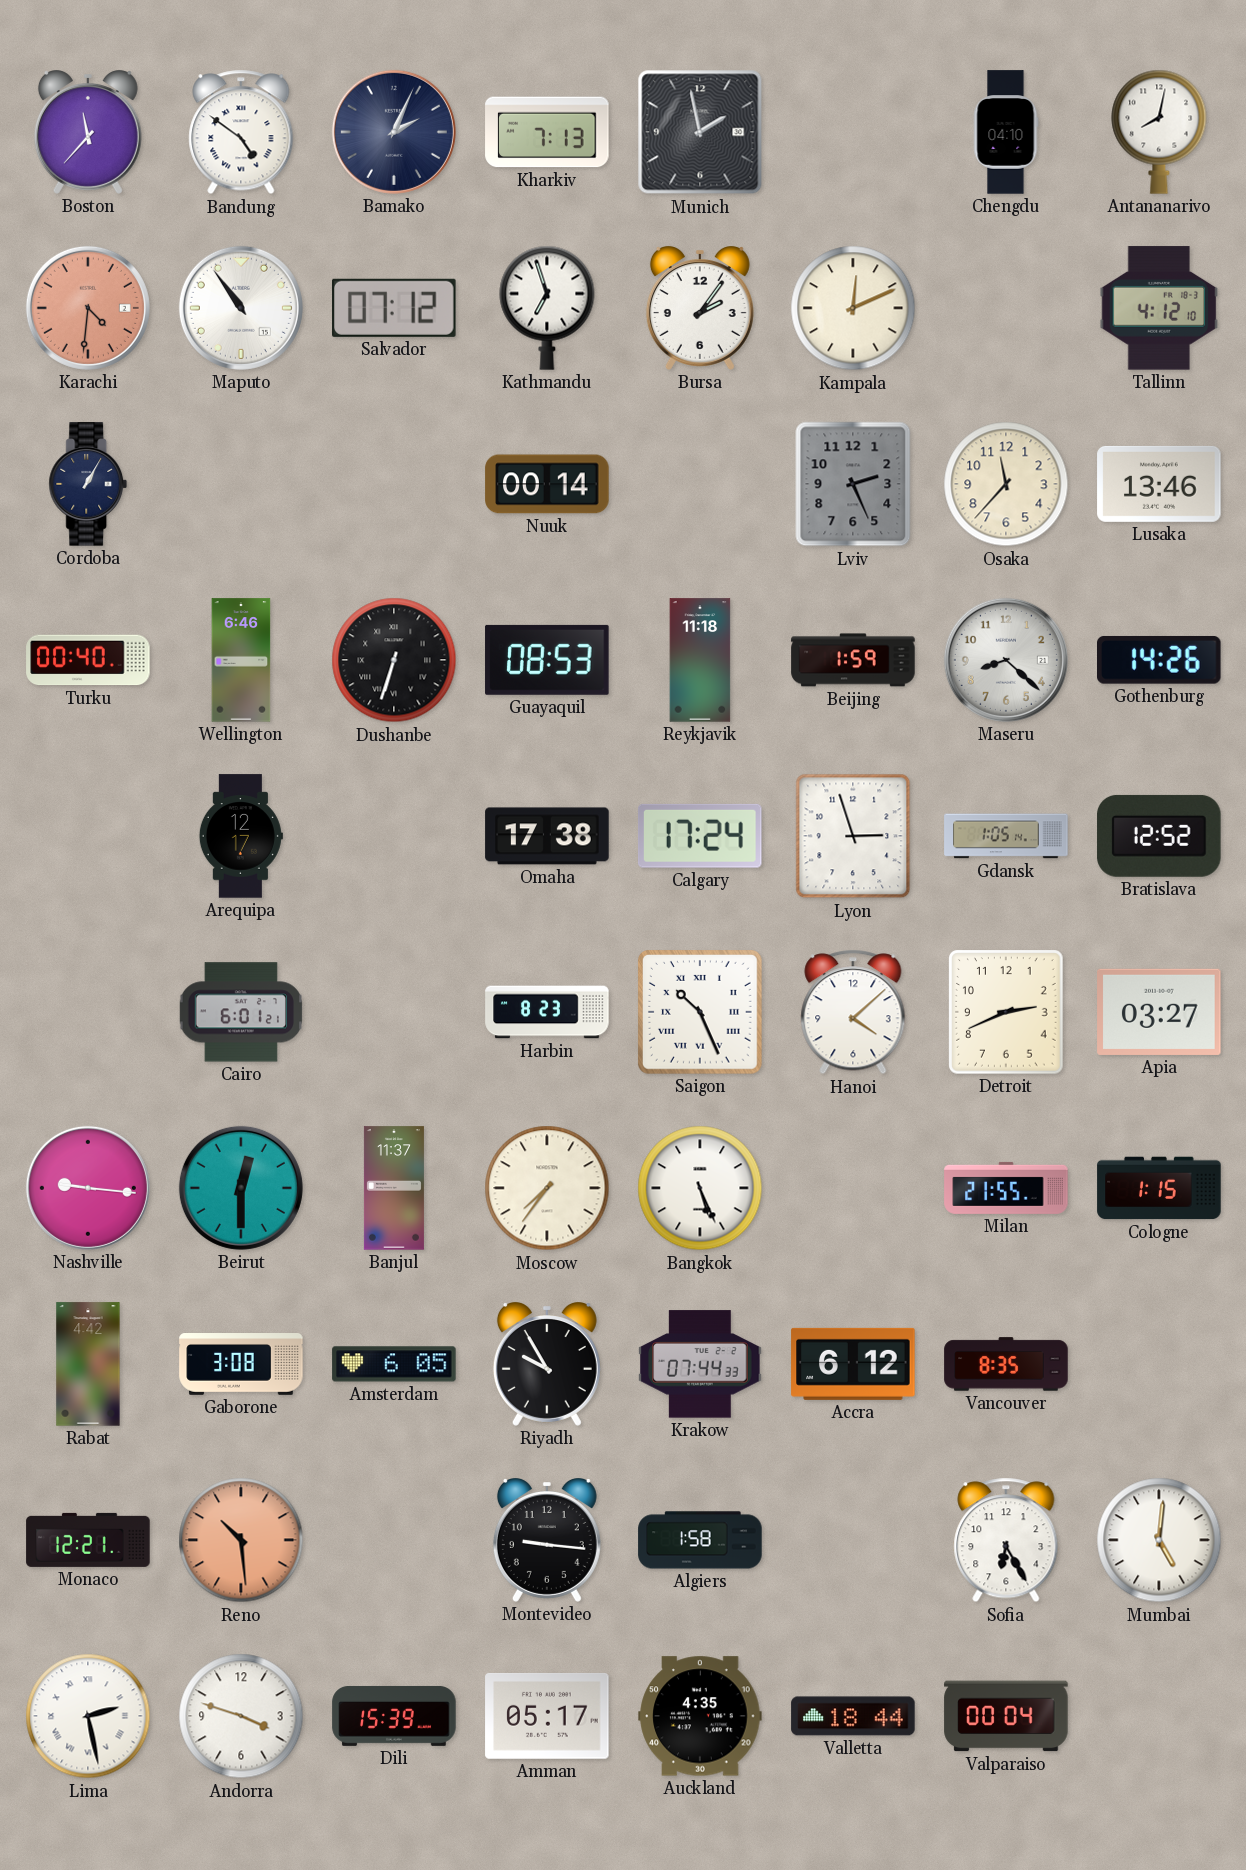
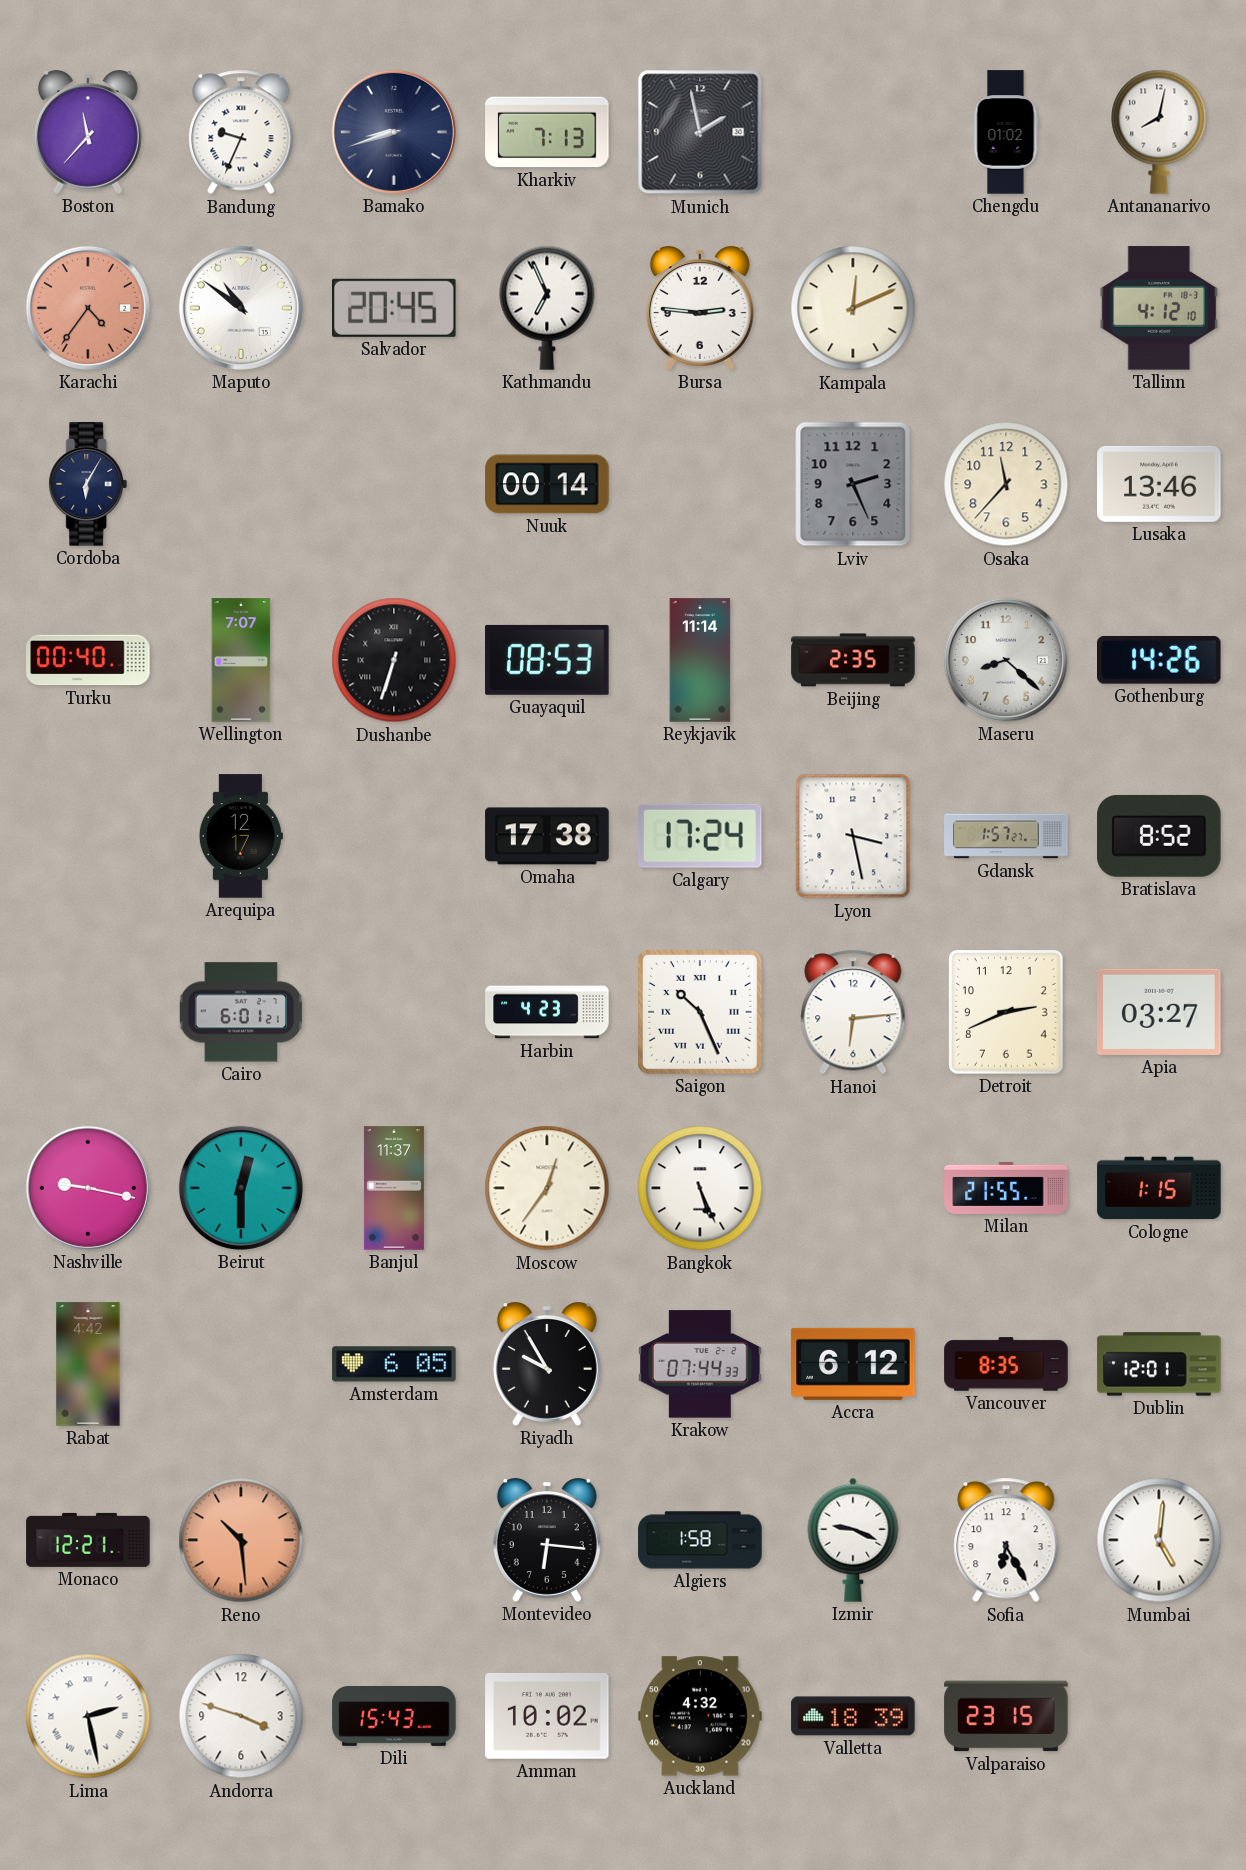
Bandung: 4:51 -> 9:34
Bamako: 2:04 -> 8:42
Chengdu: 04:10 -> 01:02
Karachi: 4:31 -> 4:36
Maputo: 10:54 -> 10:51
Salvador: 07:12 -> 20:45
Kathmandu: 6:57 -> 6:56
Bursa: 2:06 -> 2:46
Cordoba: 1:05 -> 6:05
Wellington: 6:46 -> 7:07
Reykjavik: 11:18 -> 11:14
Beijing: 1:59 -> 2:35
Lyon: 2:57 -> 3:28
Gdansk: 1:05 -> 1:57
Bratislava: 12:52 -> 8:52
Harbin: 8:23 -> 4:23
Hanoi: 4:08 -> 6:14
Nashville: 9:16 -> 9:17
Moscow: 7:36 -> 12:36
Gaborone: 3:08 -> none
Dublin: none -> 12:01
Montevideo: 9:16 -> 6:16
Izmir: none -> 9:19
Dili: 15:39 -> 15:43
Amman: 05:17 -> 10:02
Auckland: 4:35 -> 4:32
Valletta: 18:44 -> 18:39
Valparaiso: 00:04 -> 23:15
